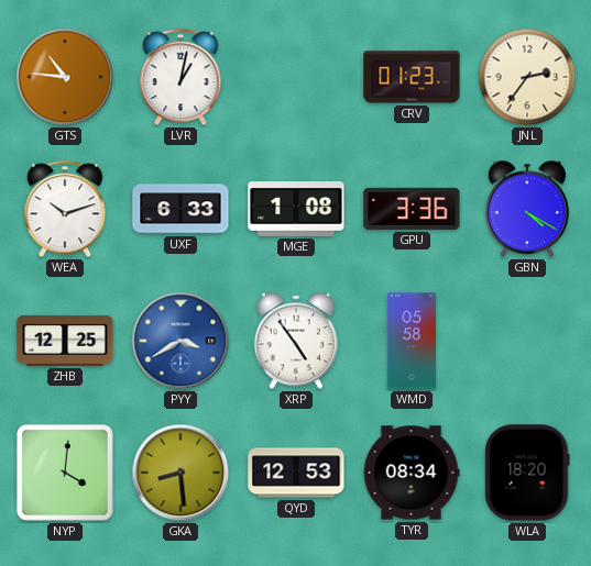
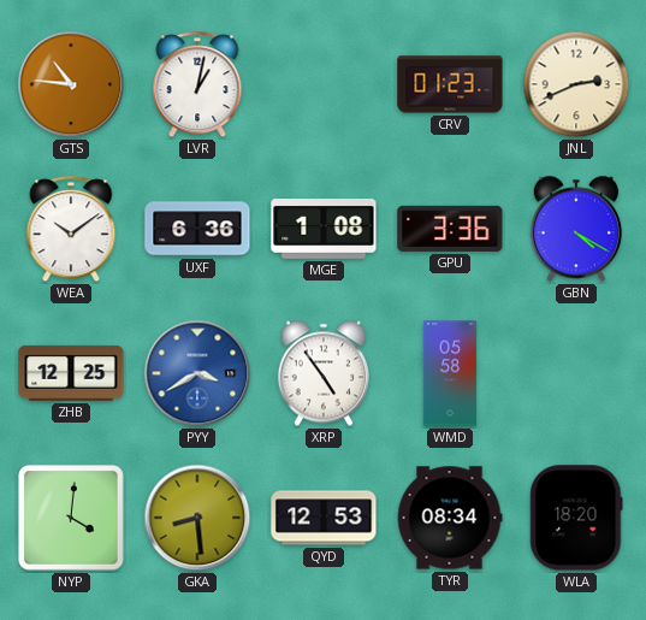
JNL: 2:36 -> 2:41
WEA: 10:12 -> 10:09
UXF: 6:33 -> 6:36
